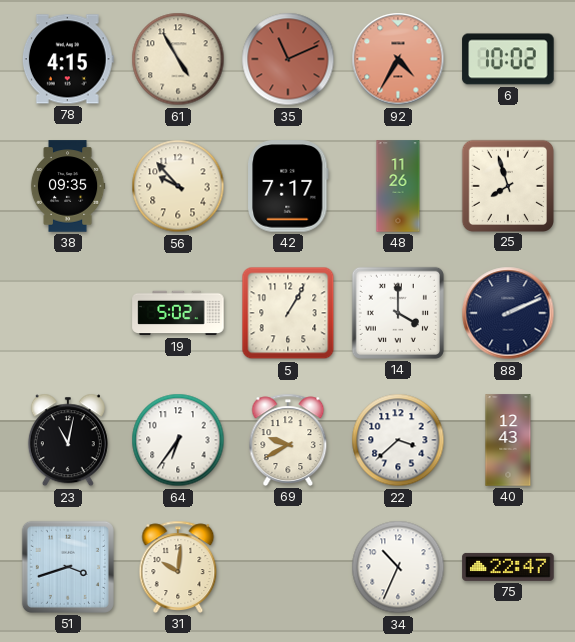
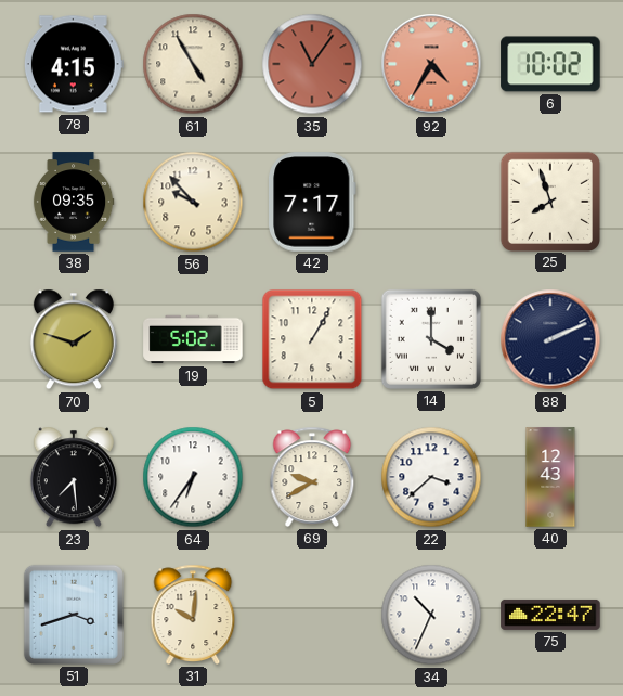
35: 11:11 -> 11:06
48: 11:26 -> none
70: none -> 1:48
23: 11:02 -> 7:29
